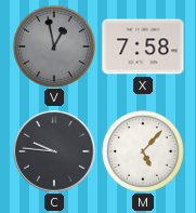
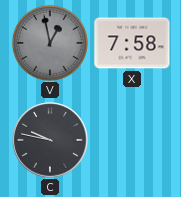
C: 9:46 -> 9:47
M: 5:07 -> none
